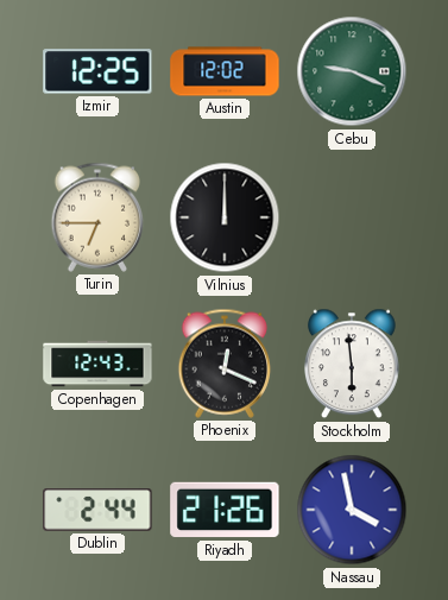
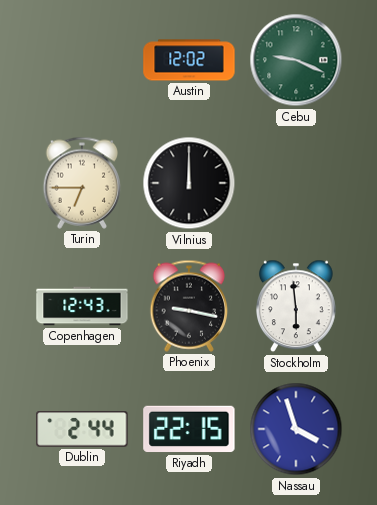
Izmir: 12:25 -> none
Phoenix: 12:19 -> 9:17
Riyadh: 21:26 -> 22:15
Nassau: 3:58 -> 3:57
